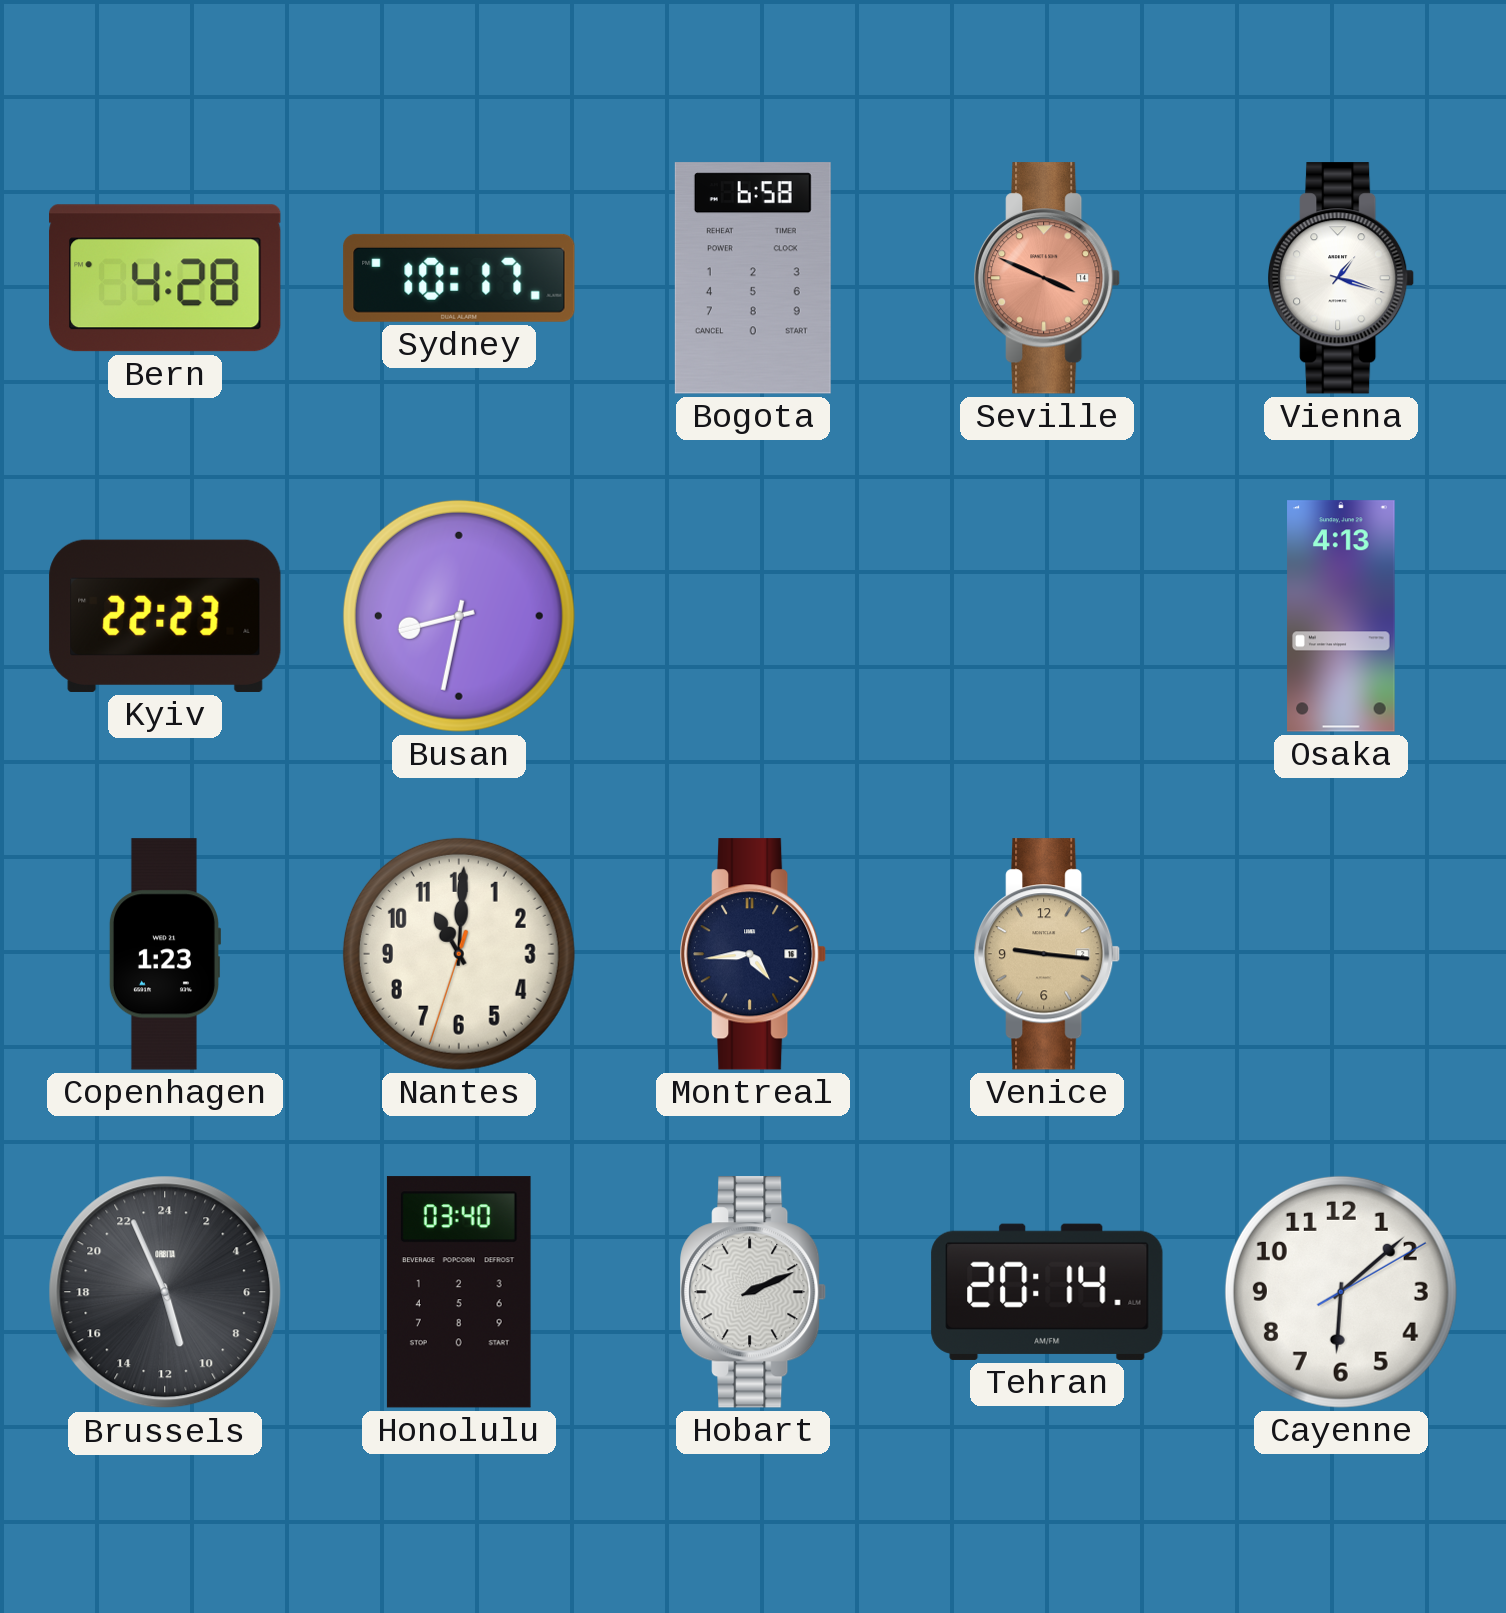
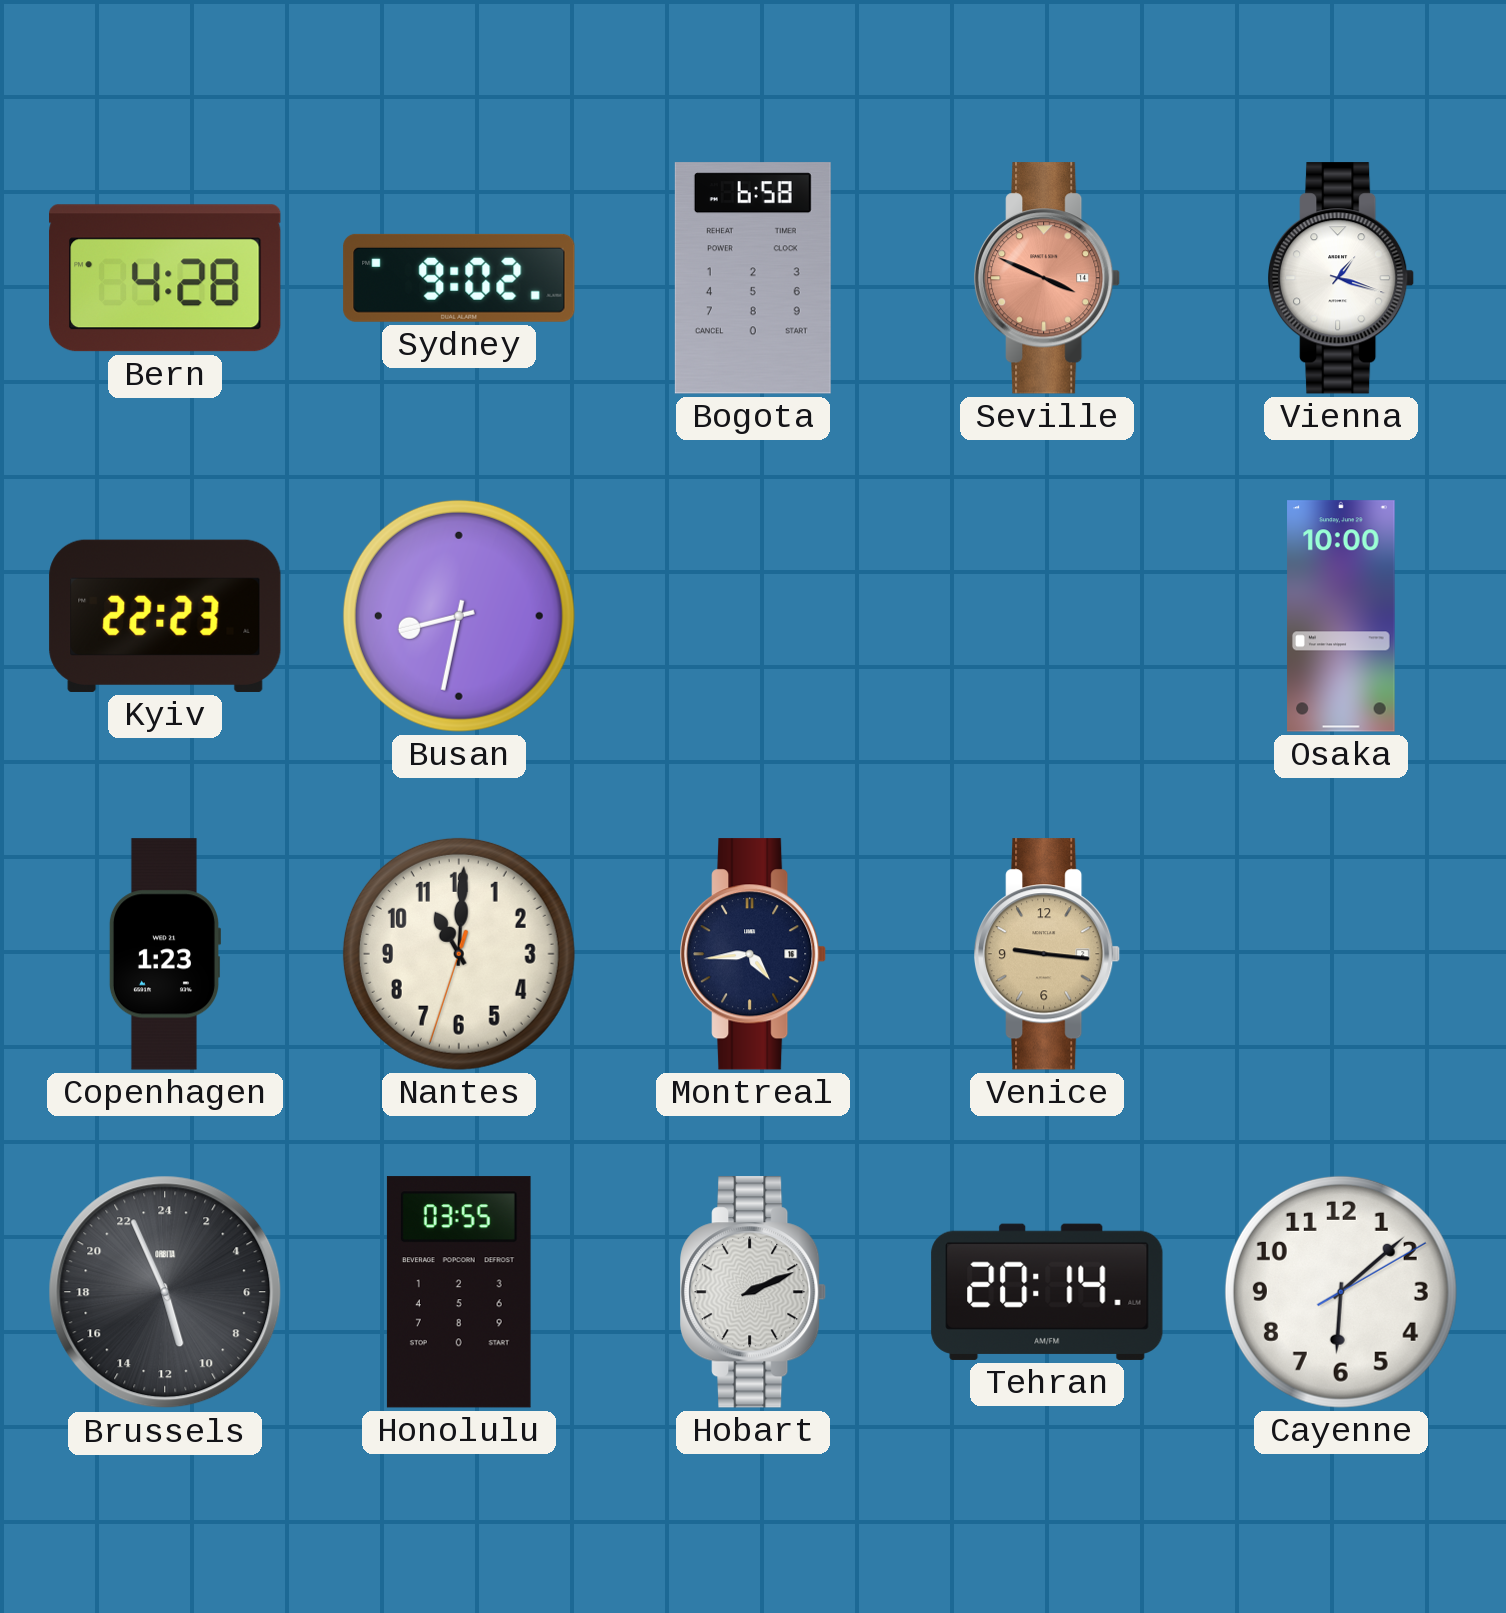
Sydney: 10:17 -> 9:02
Osaka: 4:13 -> 10:00
Honolulu: 03:40 -> 03:55
